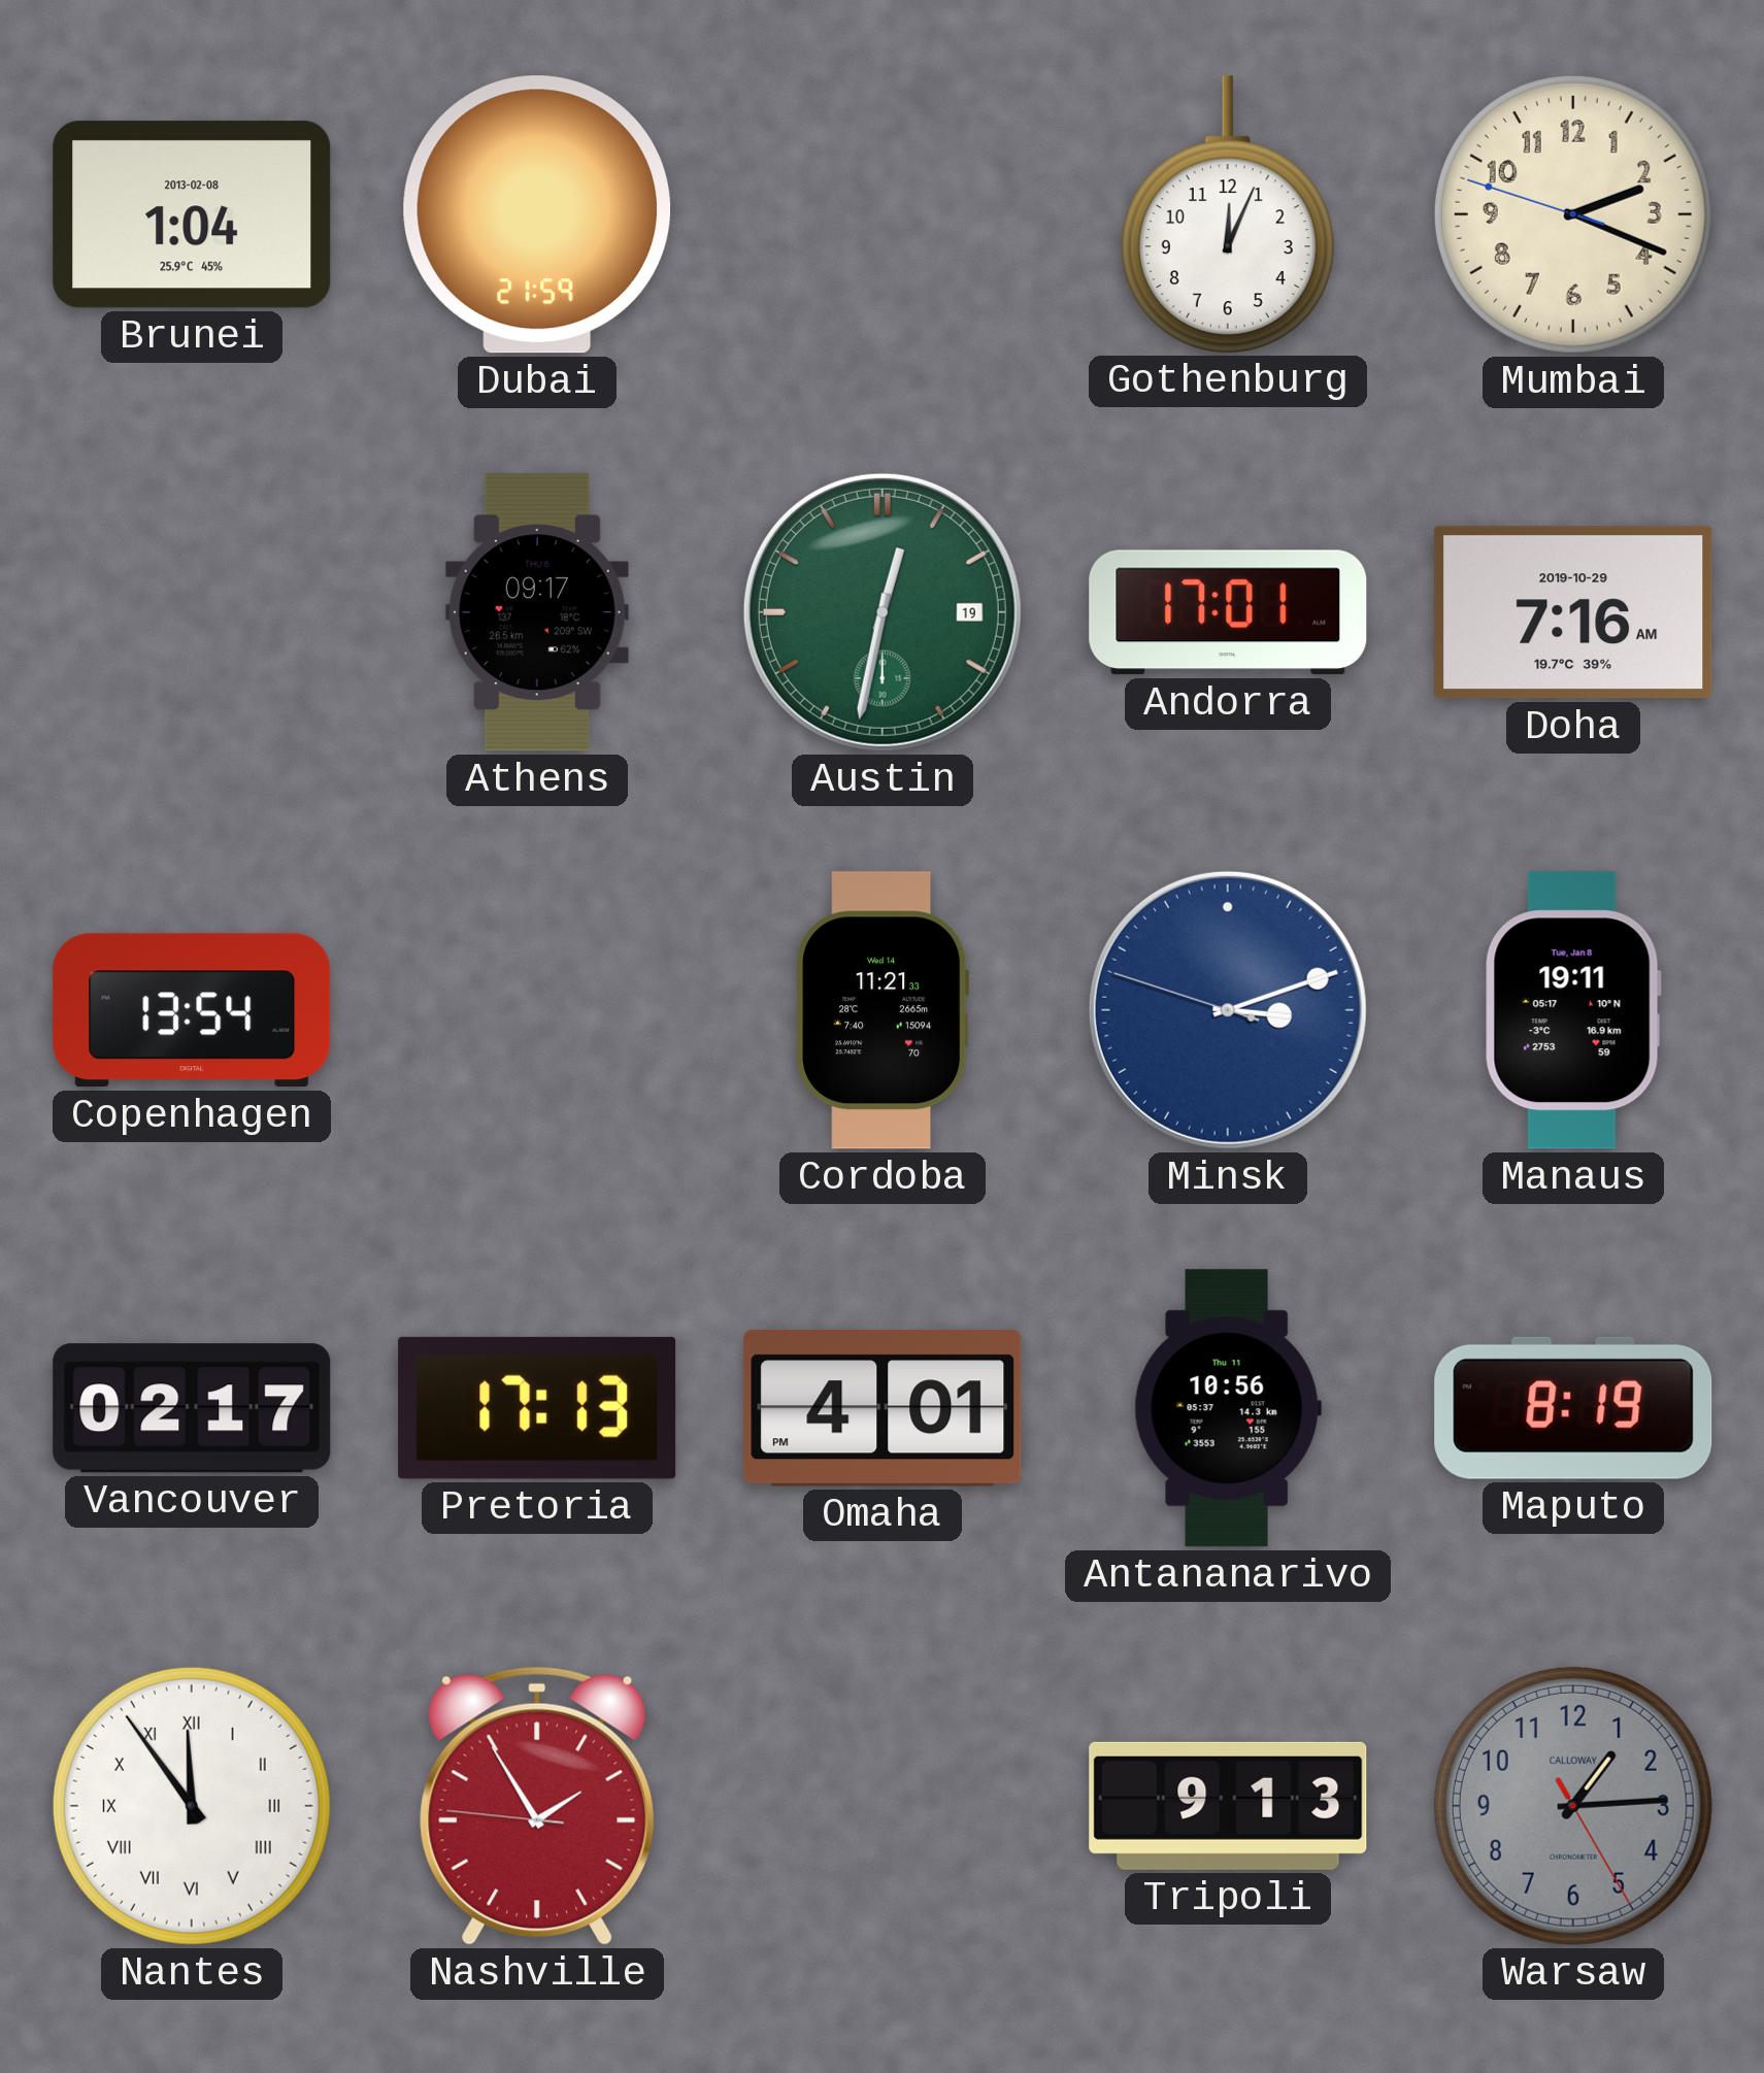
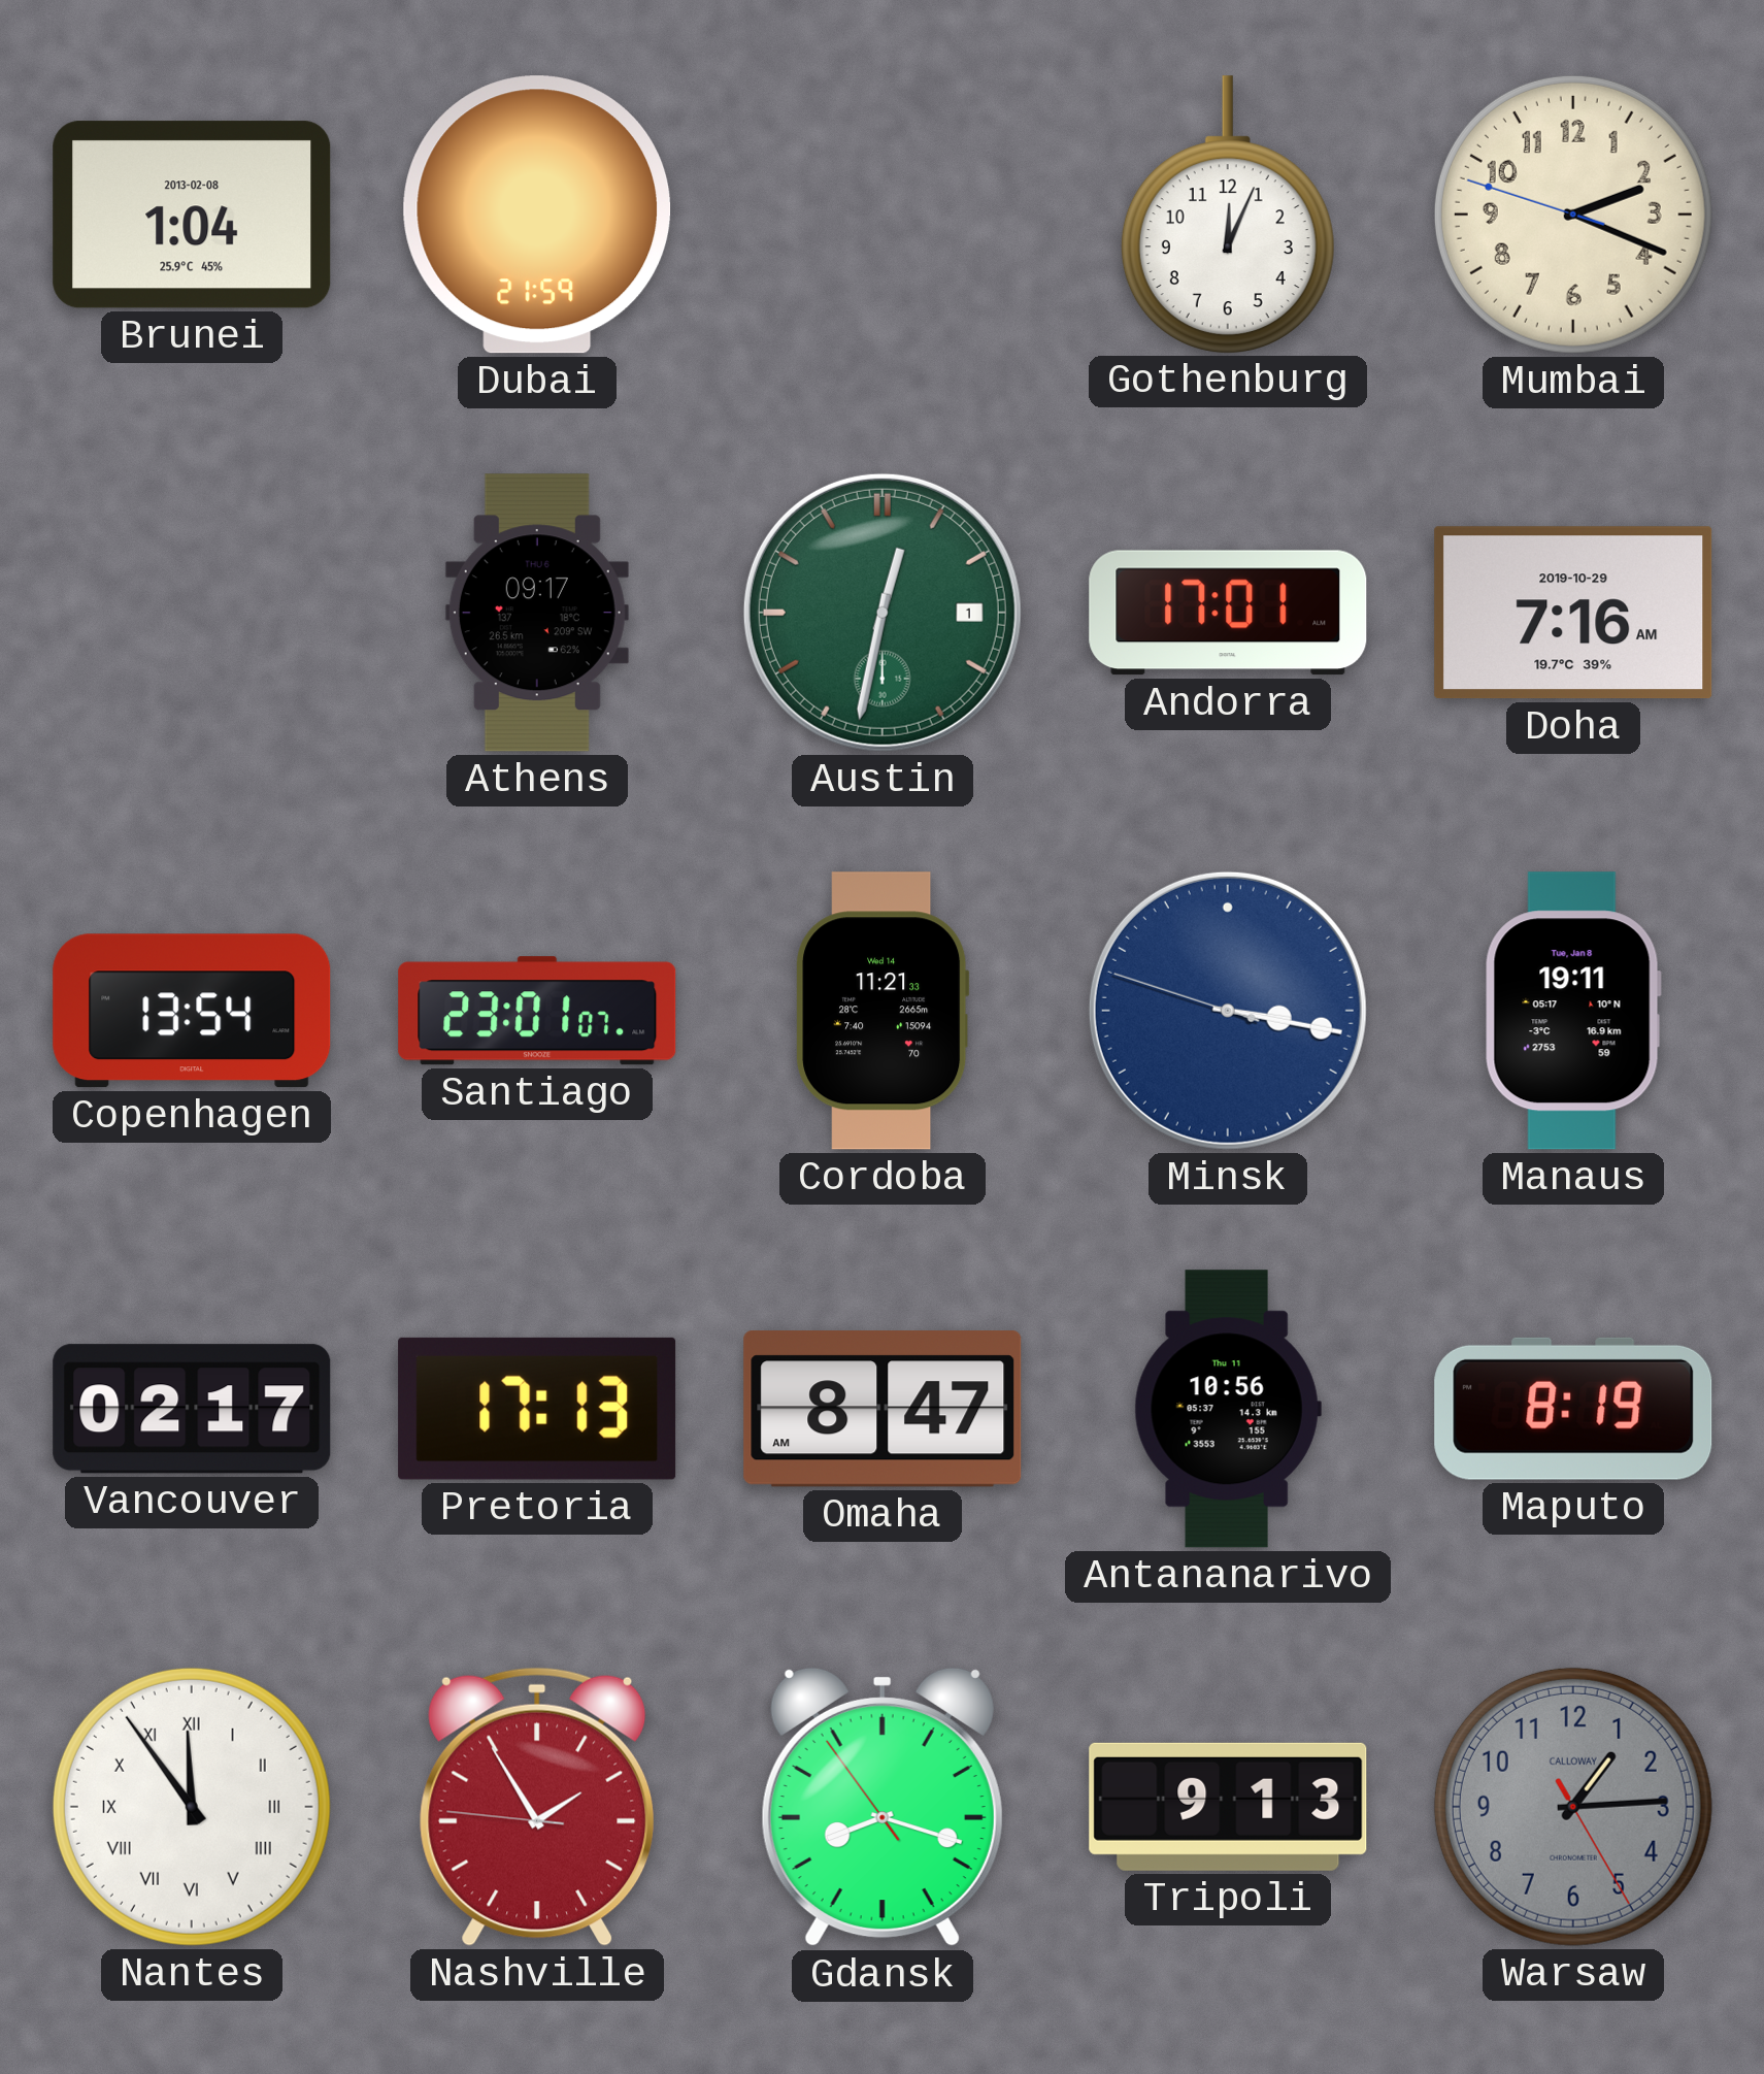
Austin date: 19 -> 1
Santiago: none -> 23:01
Minsk: 3:11 -> 3:16
Omaha: 4:01 -> 8:47
Gdansk: none -> 8:17
